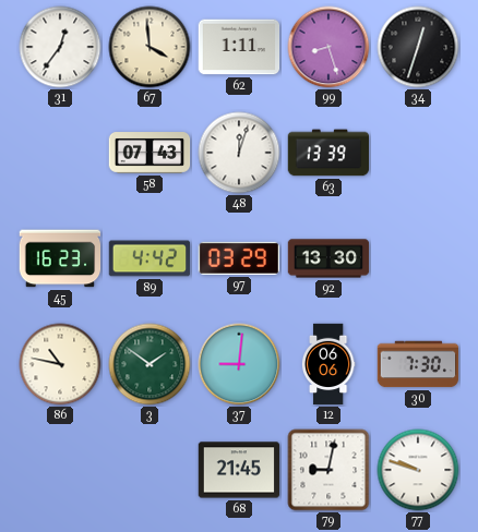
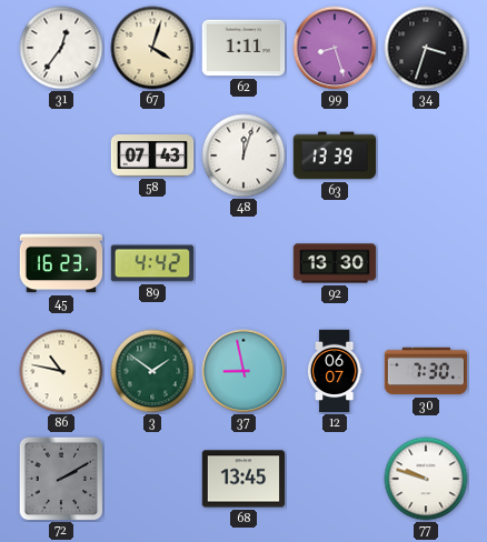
67: 3:59 -> 4:03
34: 12:33 -> 3:33
97: 03:29 -> none
37: 9:01 -> 8:58
12: 06:06 -> 06:07
72: none -> 2:10
68: 21:45 -> 13:45
79: 9:02 -> none
